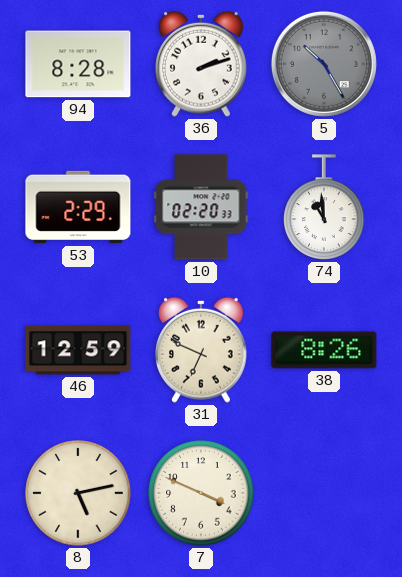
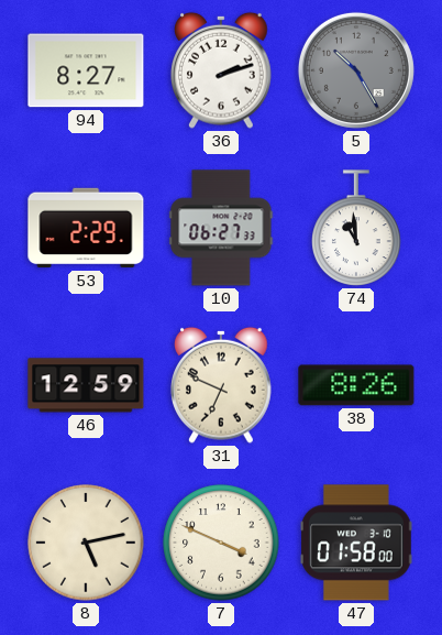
94: 8:28 -> 8:27
10: 02:20 -> 06:27
47: none -> 01:58
